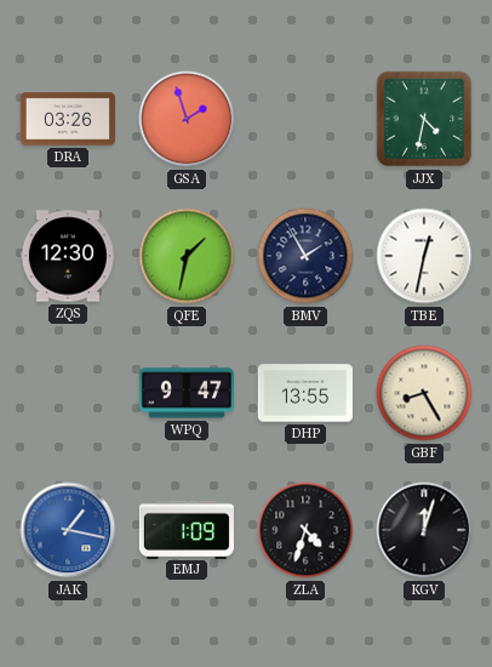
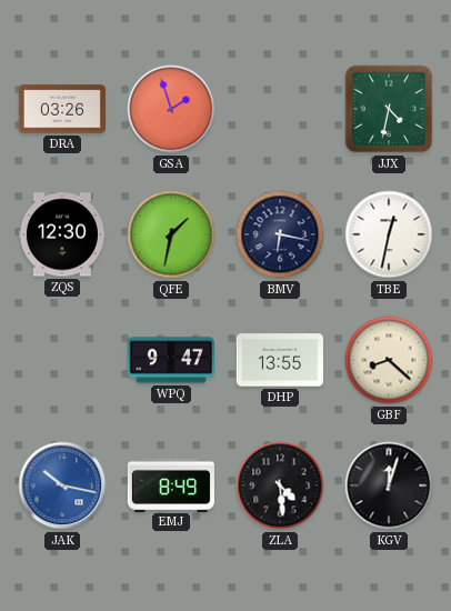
BMV: 1:55 -> 6:17
GBF: 8:25 -> 8:22
JAK: 1:17 -> 10:17
EMJ: 1:09 -> 8:49
ZLA: 4:33 -> 4:29
